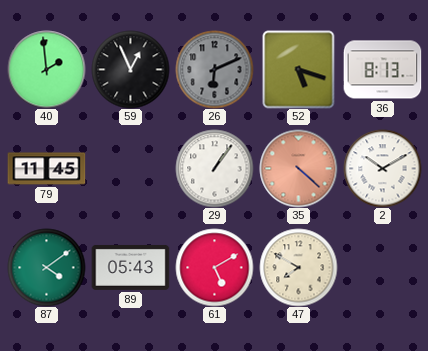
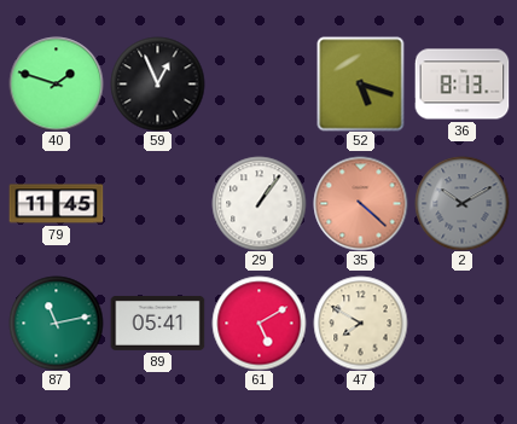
40: 1:59 -> 1:48
26: 6:11 -> none
2 dial: white -> grey
87: 4:09 -> 11:13
89: 05:43 -> 05:41
